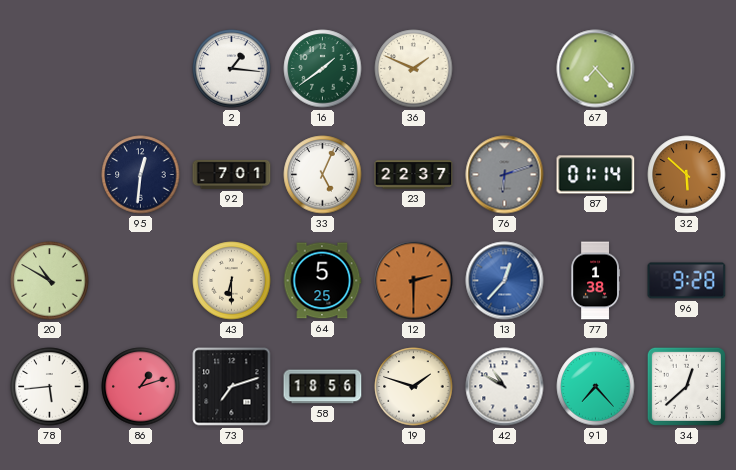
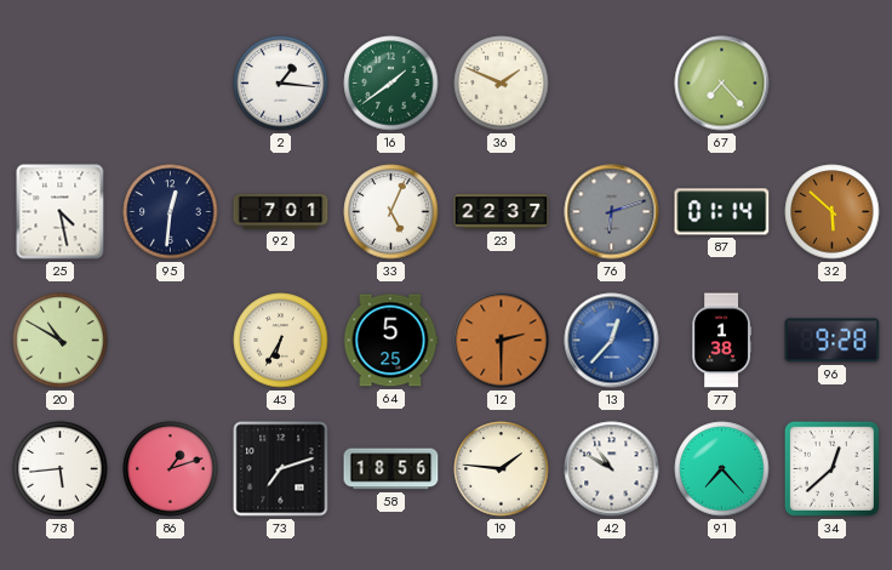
25: none -> 4:28
43: 6:30 -> 6:35
19: 1:48 -> 1:46
